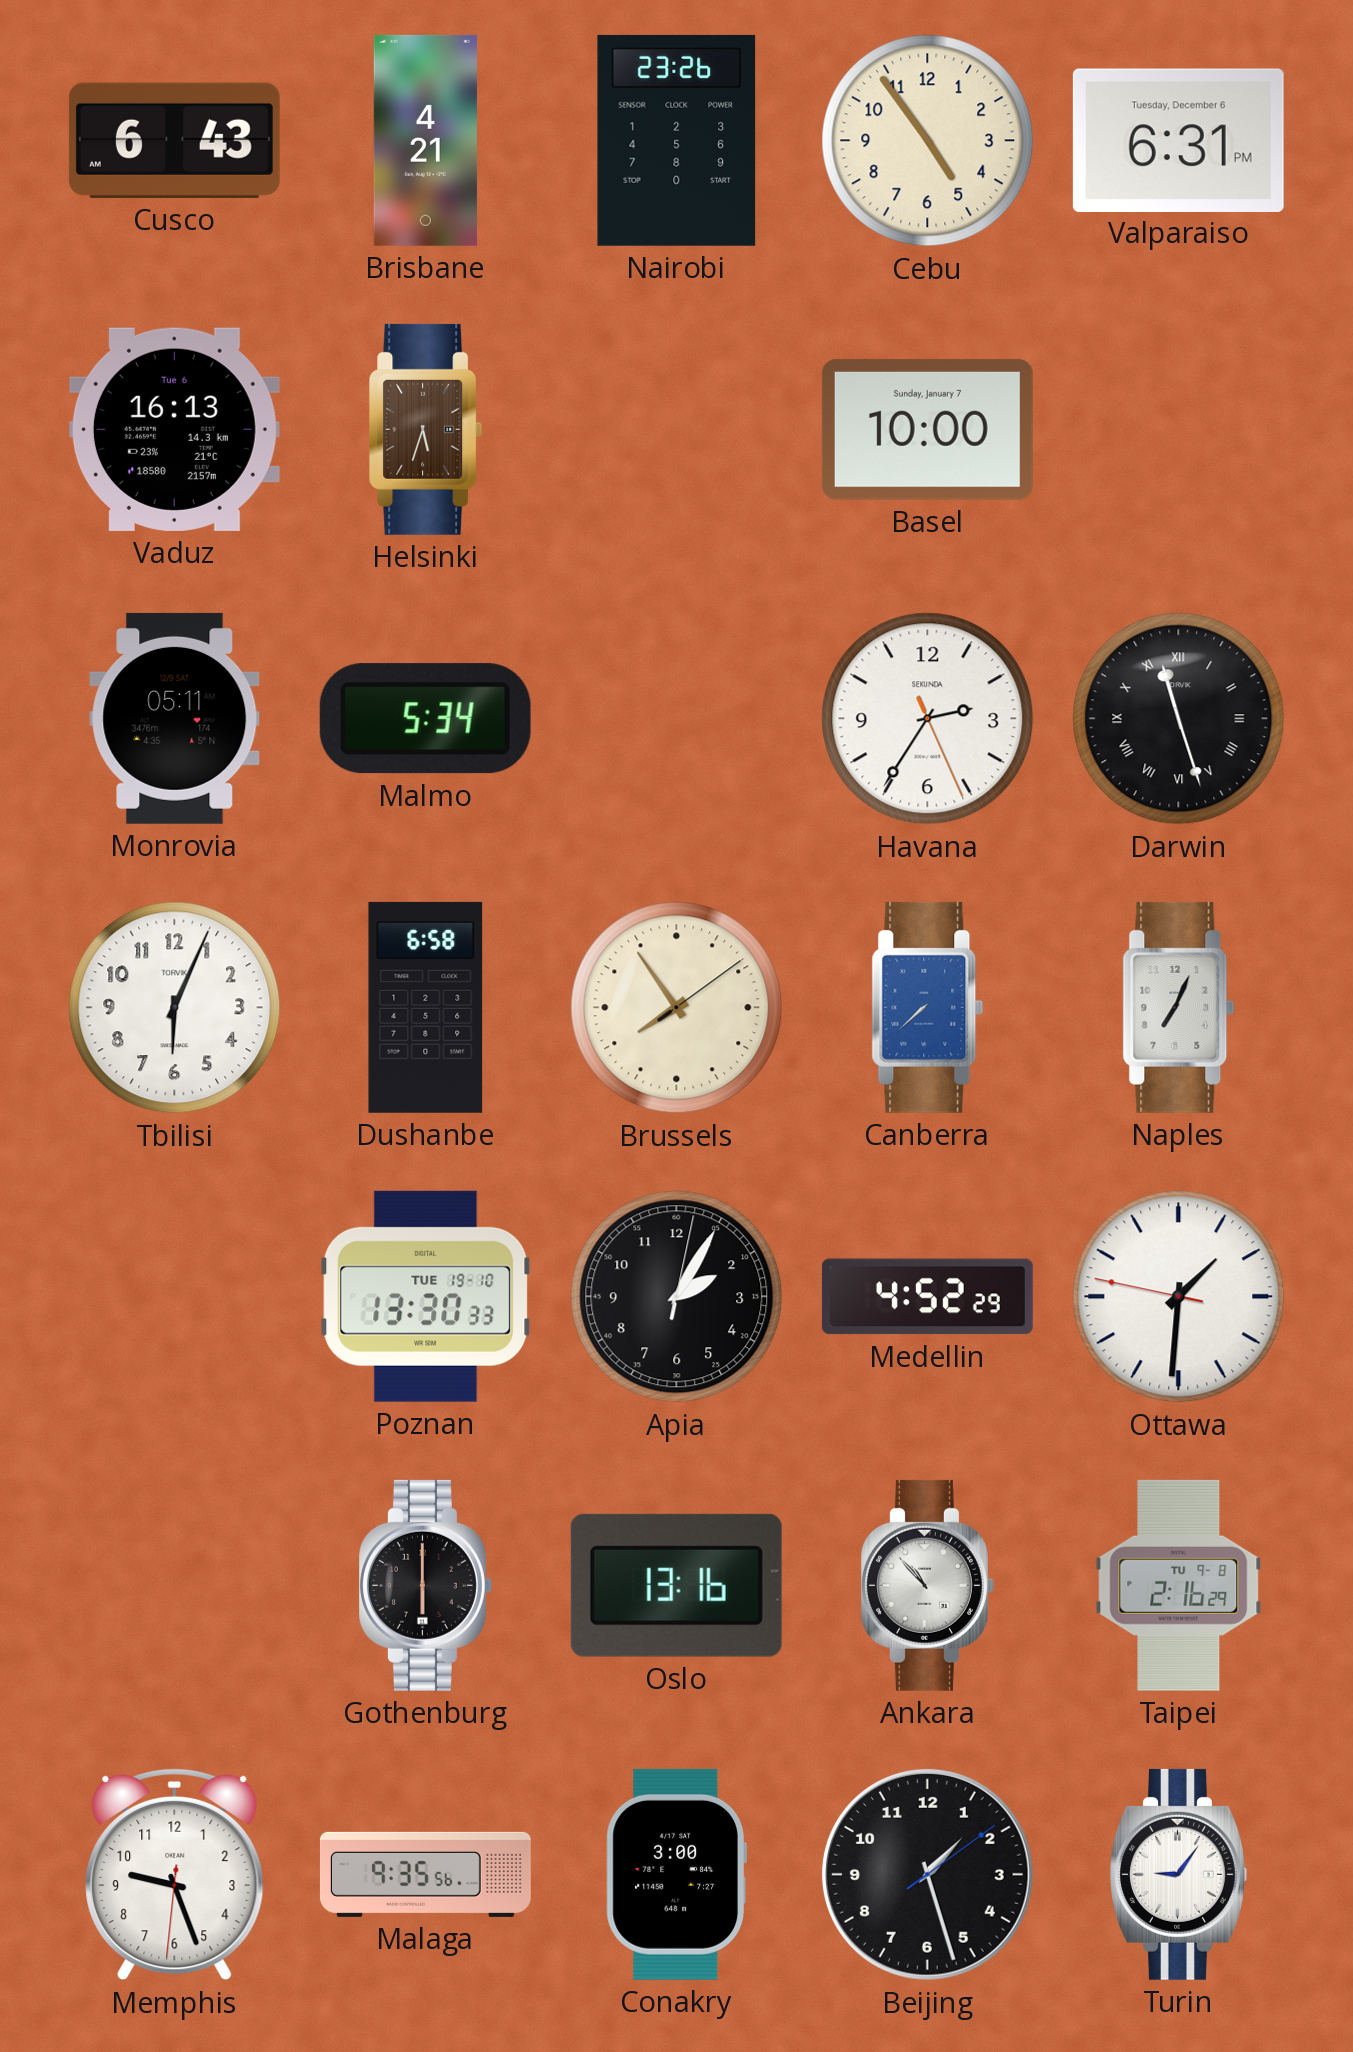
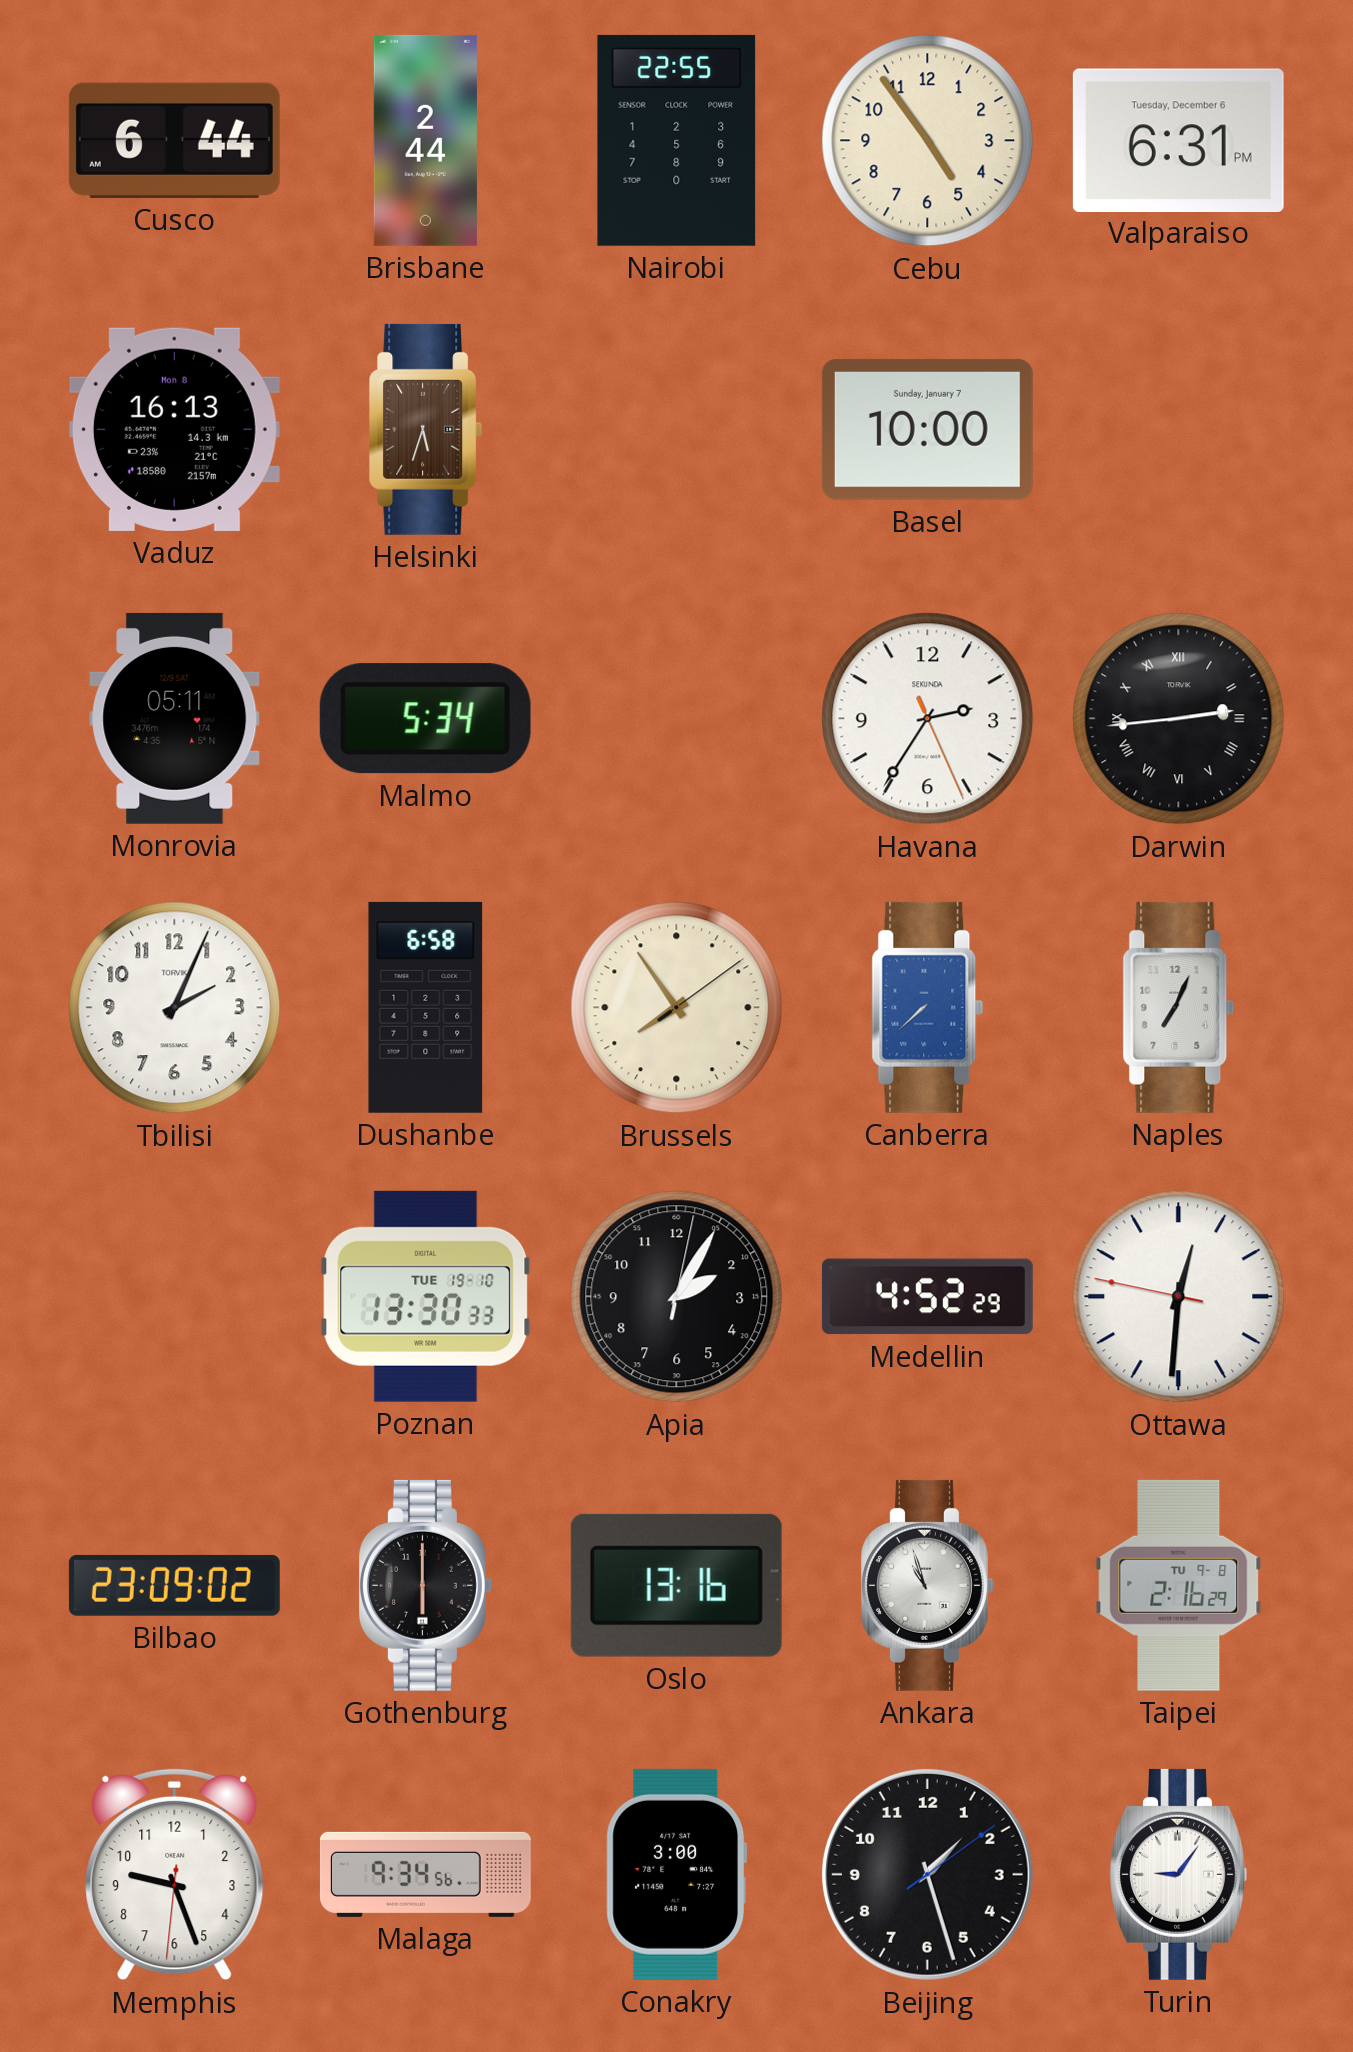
Cusco: 6:43 -> 6:44
Brisbane: 4:21 -> 2:44
Nairobi: 23:26 -> 22:55
Vaduz date: Tue 6 -> Mon 8
Darwin: 11:27 -> 2:44
Tbilisi: 6:04 -> 2:04
Ottawa: 1:30 -> 12:30
Bilbao: none -> 23:09
Ankara: 10:53 -> 10:57
Malaga: 9:35 -> 9:34
